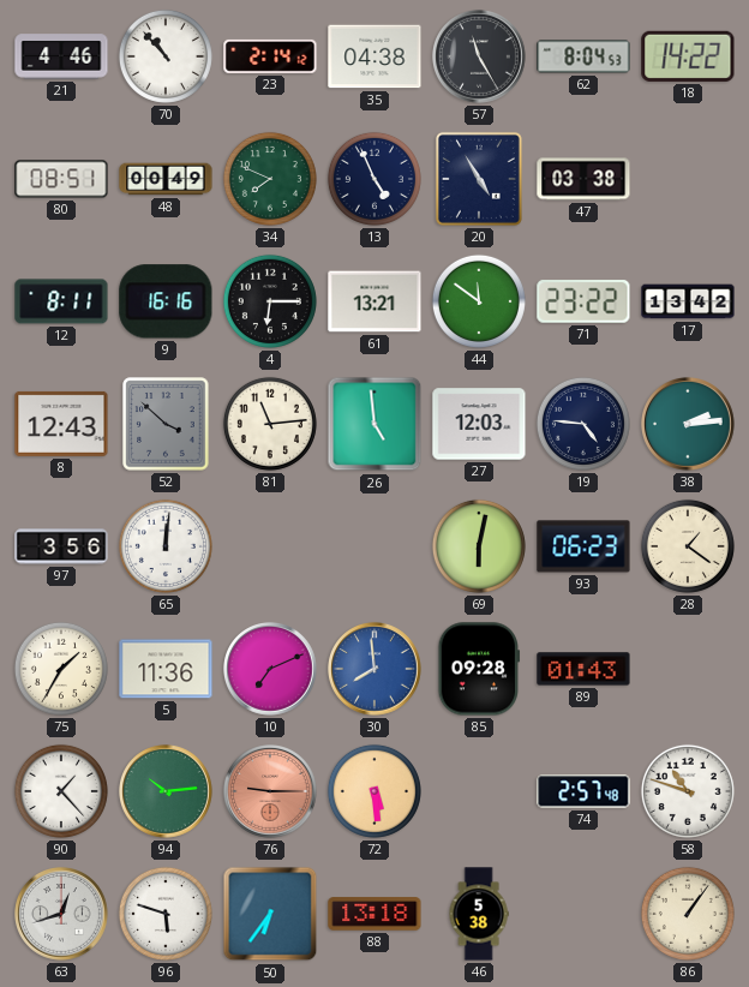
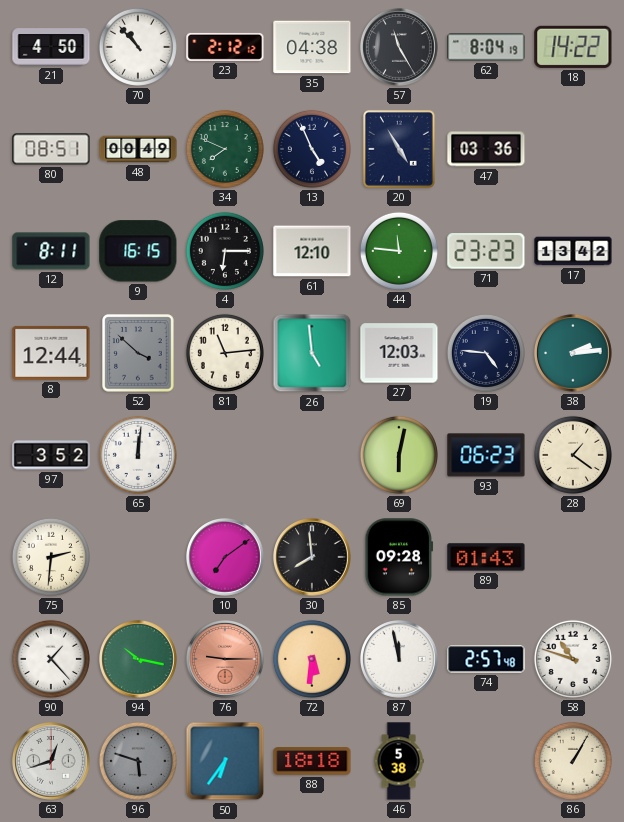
21: 4:46 -> 4:50
23: 2:14 -> 2:12
62: 8:04:53 -> 8:04:19
47: 03:38 -> 03:36
9: 16:16 -> 16:15
61: 13:21 -> 12:10
44: 11:51 -> 11:46
71: 23:22 -> 23:23
8: 12:43 -> 12:44
97: 3:56 -> 3:52
75: 1:35 -> 2:31
5: 11:36 -> none
10: 7:11 -> 7:09
30 dial: blue -> black
94: 10:14 -> 10:17
72: 5:29 -> 5:31
87: none -> 11:58
96 dial: white -> grey
88: 13:18 -> 18:18
86: 1:06 -> 1:05
